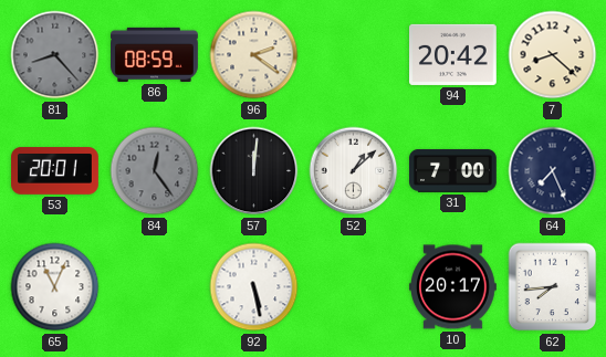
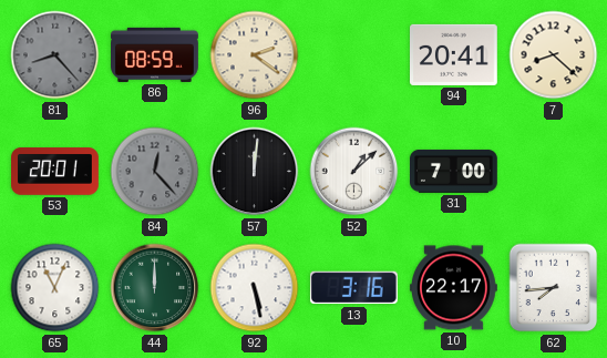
94: 20:42 -> 20:41
84: 12:24 -> 12:23
64: 7:26 -> none
44: none -> 12:00
13: none -> 3:16
10: 20:17 -> 22:17
